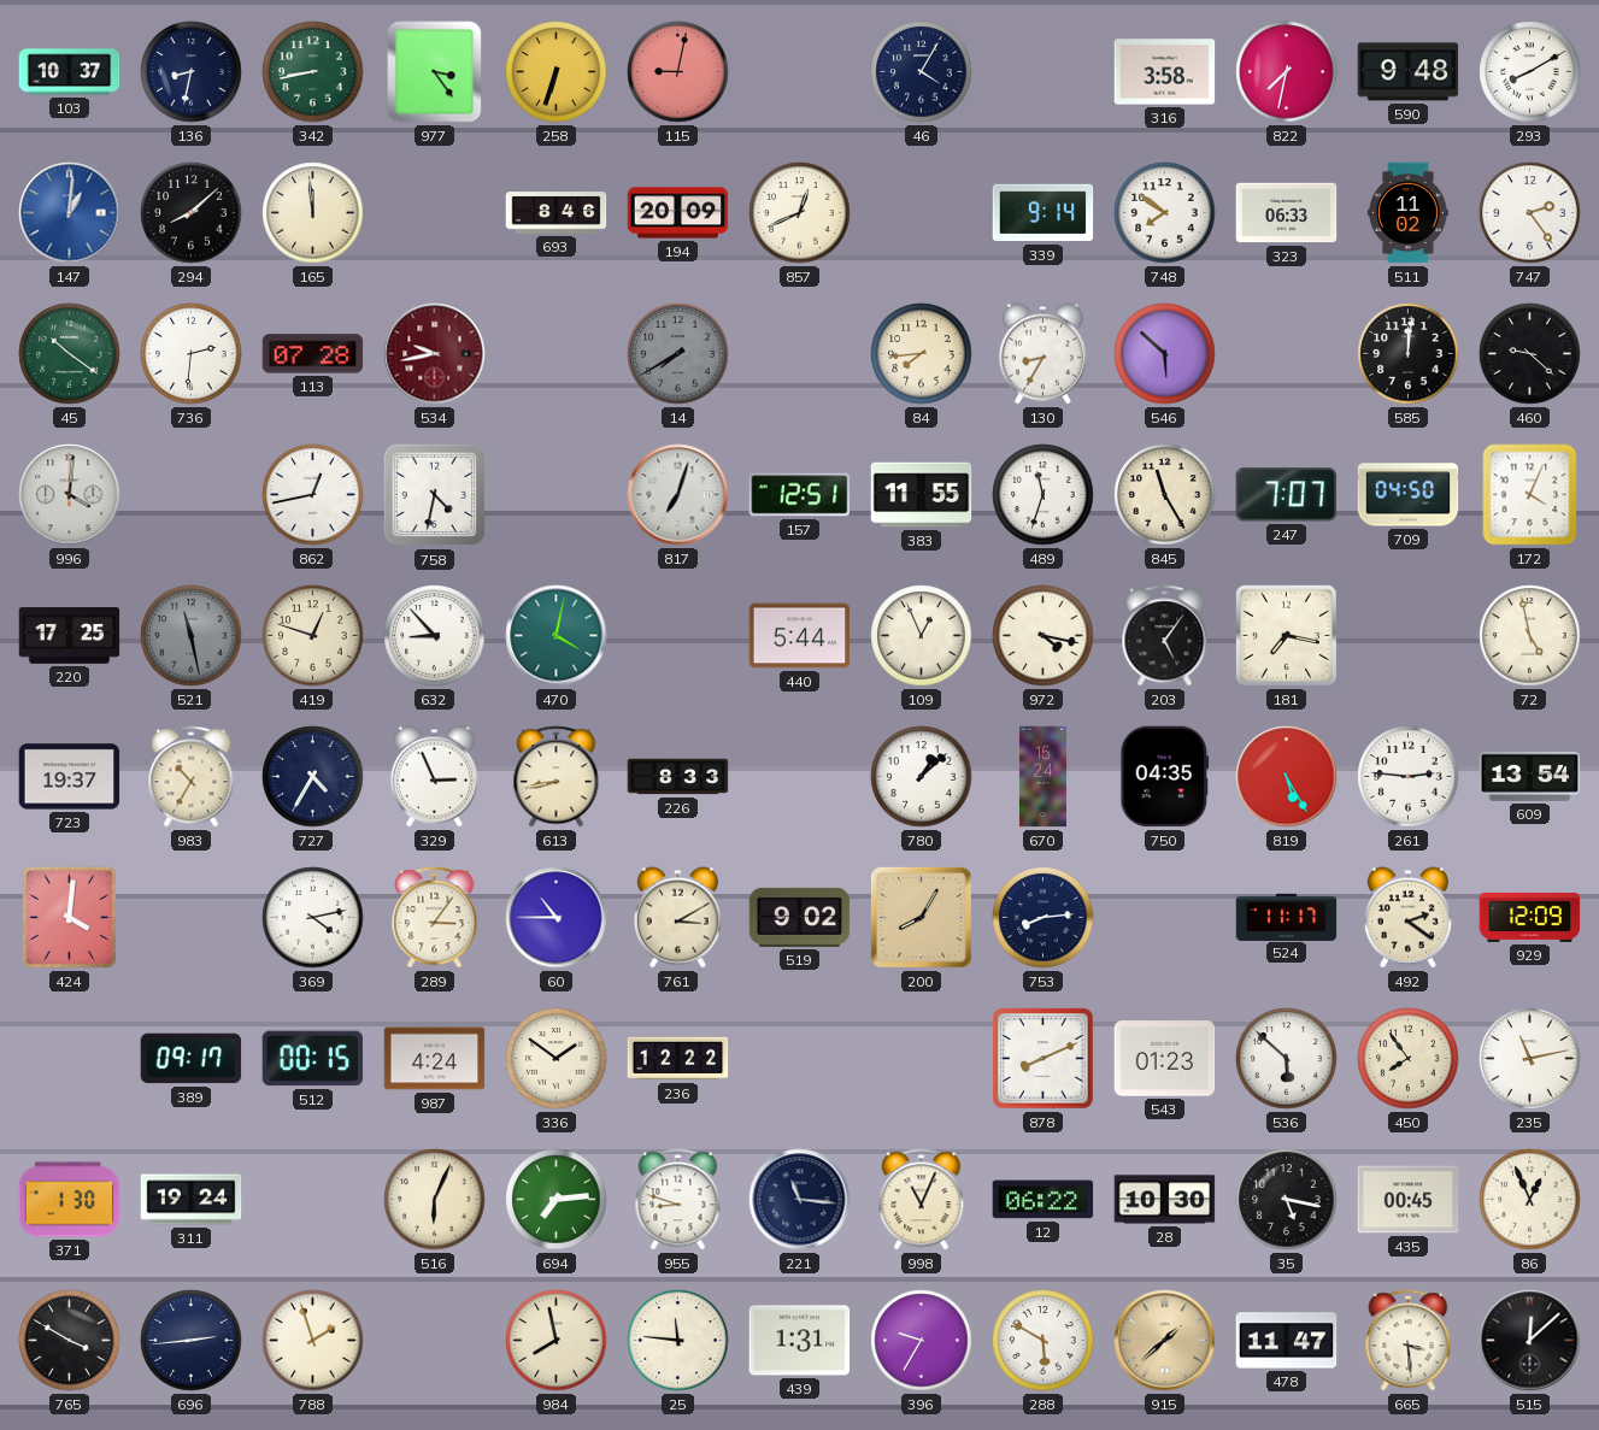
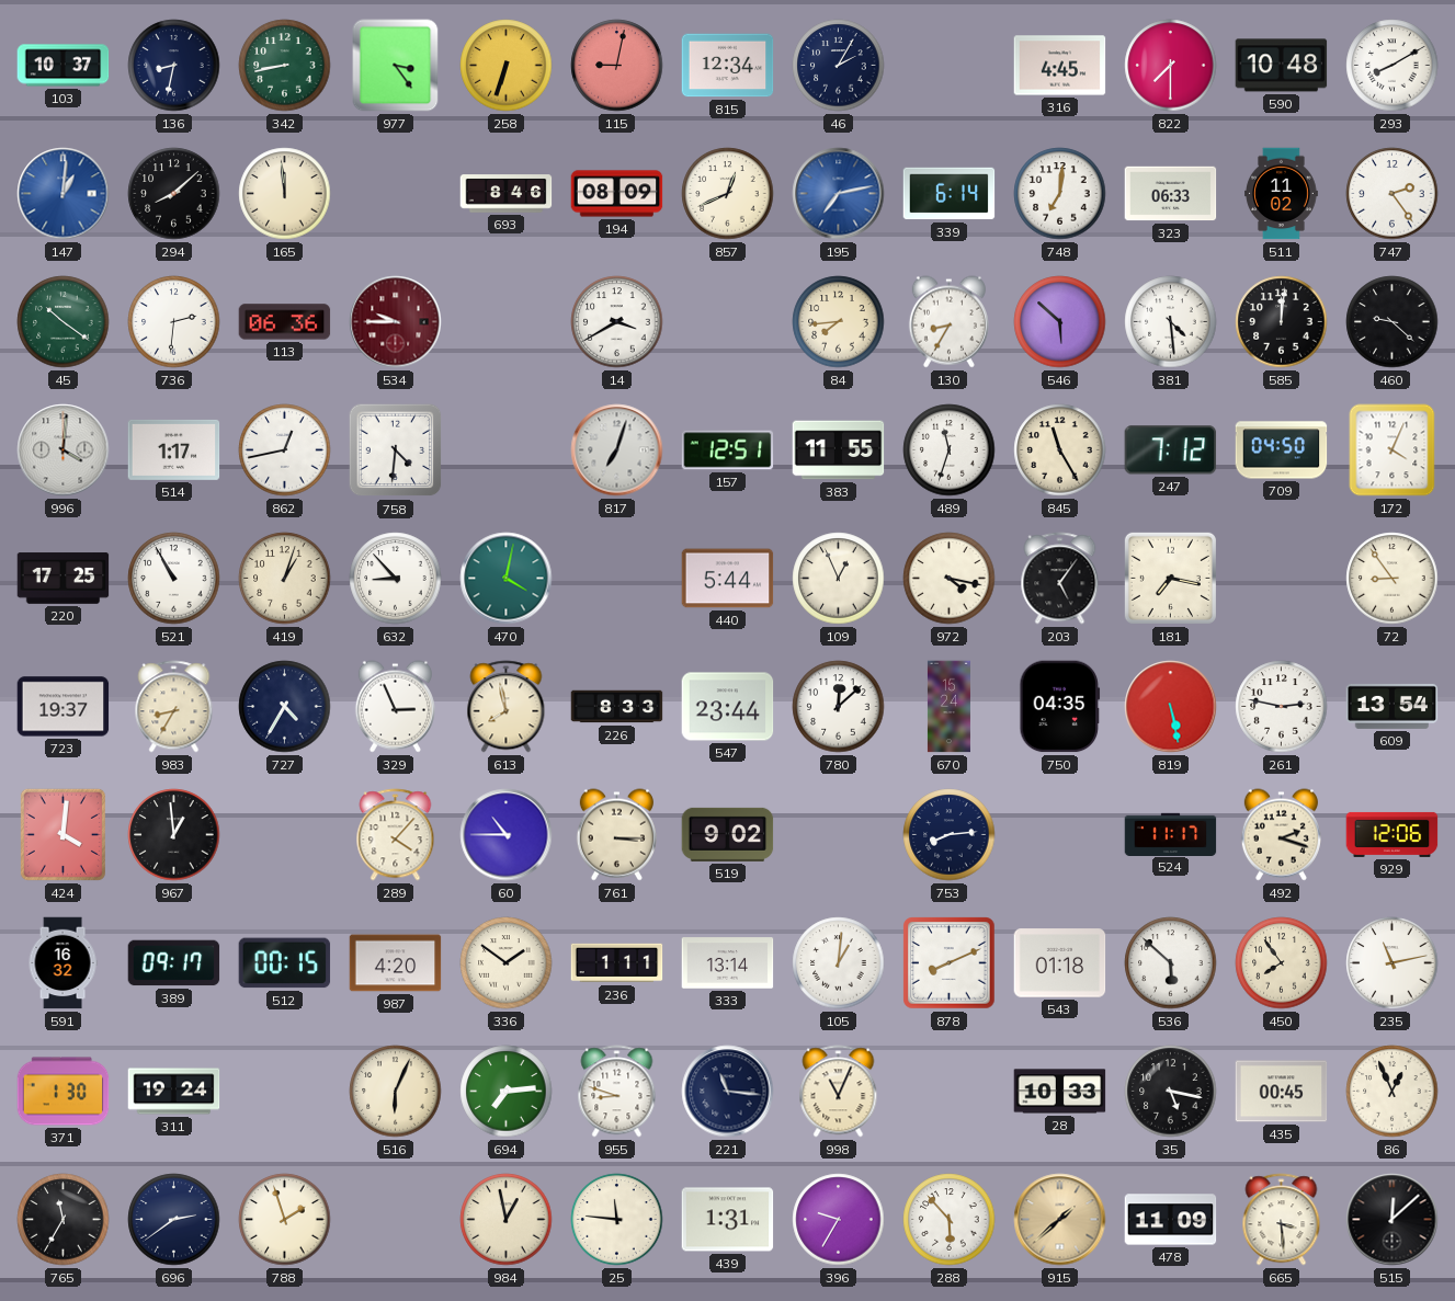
815: none -> 12:34
46: 4:05 -> 2:05
316: 3:58 -> 4:45
822: 7:32 -> 7:30
590: 9:48 -> 10:48
194: 20:09 -> 08:09
195: none -> 7:13
339: 9:14 -> 6:14
748: 7:51 -> 7:01
113: 07:28 -> 06:36
534: 9:43 -> 9:45
14: 7:40 -> 3:40
14 dial: grey -> white
381: none -> 4:29
514: none -> 1:17
758: 4:32 -> 4:31
247: 7:07 -> 7:12
521: 11:28 -> 10:55
521 dial: grey -> white
419: 12:48 -> 1:03
72: 4:58 -> 8:54
983: 10:35 -> 8:35
613: 8:43 -> 7:58
547: none -> 23:44
780: 1:08 -> 12:08
819: 5:25 -> 5:28
261: 2:46 -> 2:47
967: none -> 12:59
369: 4:13 -> none
289: 3:06 -> 4:07
761: 3:10 -> 3:15
200: 8:05 -> none
492: 2:21 -> 2:18
929: 12:09 -> 12:06
591: none -> 16:32
987: 4:24 -> 4:20
236: 12:22 -> 1:11
333: none -> 13:14
105: none -> 1:01
543: 01:23 -> 01:18
12: 06:22 -> none
28: 10:30 -> 10:33
765: 3:50 -> 11:35
696: 2:44 -> 2:39
984: 7:58 -> 12:58
288: 5:50 -> 5:53
478: 11:47 -> 11:09
